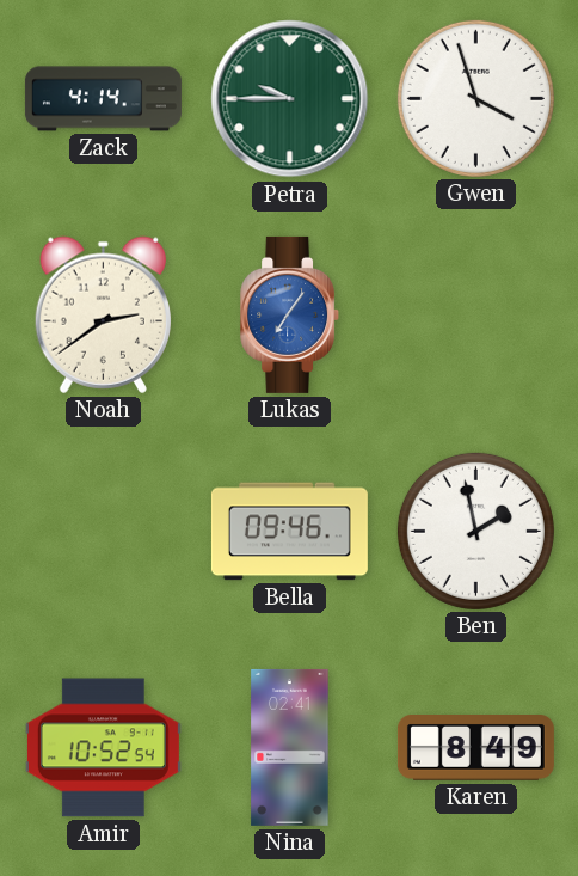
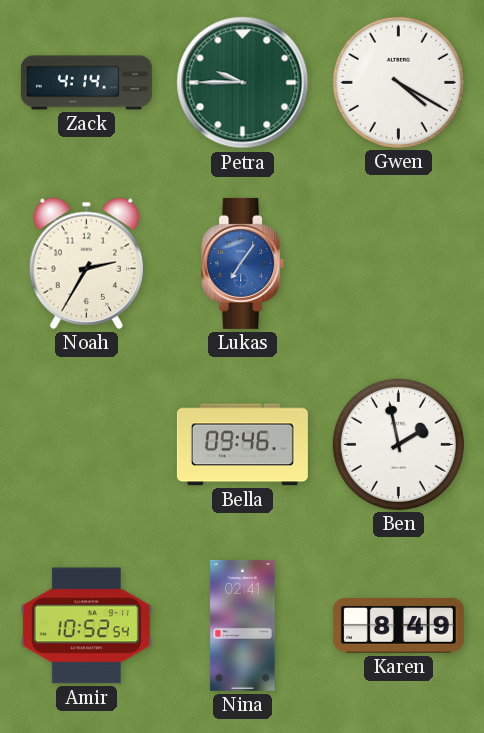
Gwen: 3:57 -> 4:20
Noah: 2:39 -> 2:35
